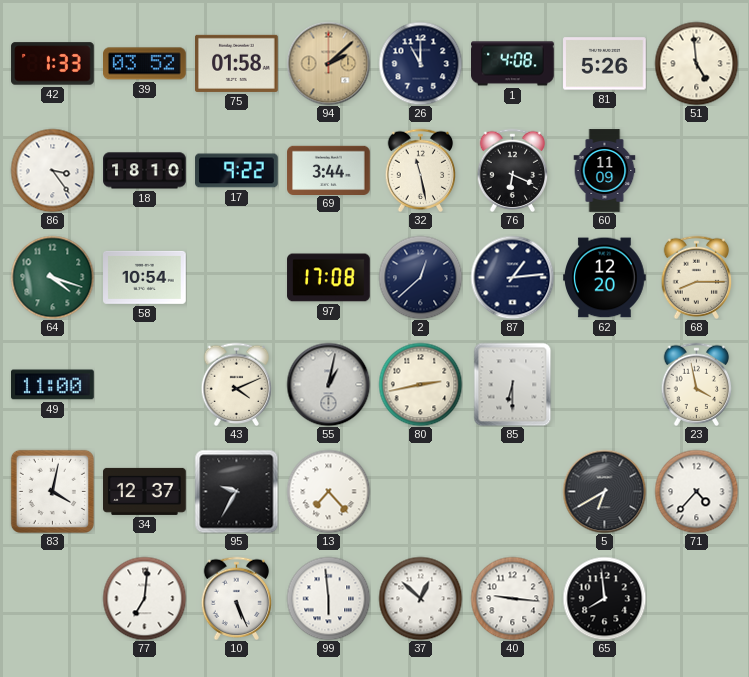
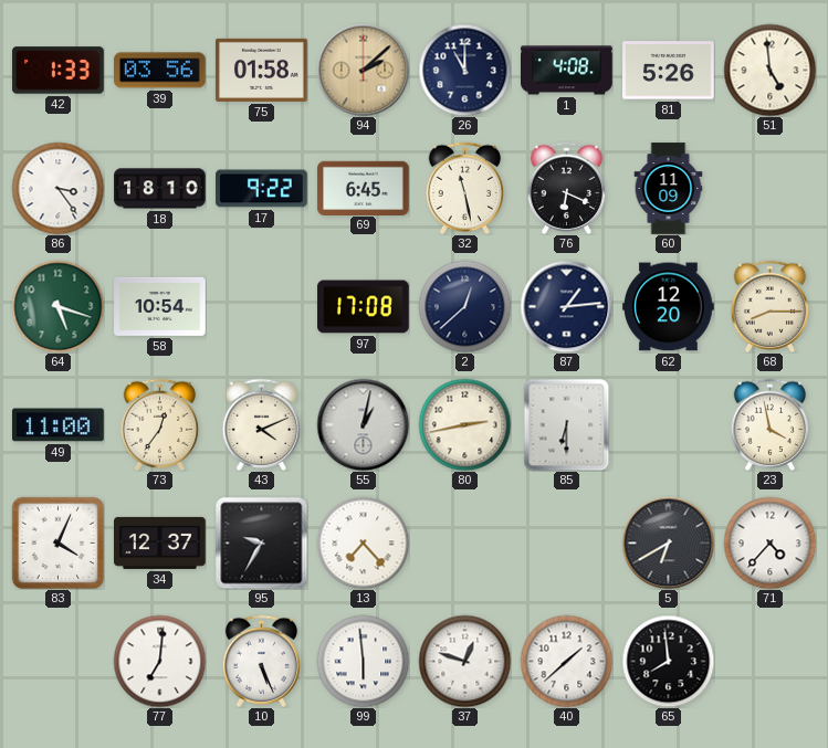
39: 03:52 -> 03:56
69: 3:44 -> 6:45
64: 4:18 -> 5:18
73: none -> 12:36
83: 4:02 -> 4:04
37: 12:52 -> 12:48
40: 9:16 -> 1:38
